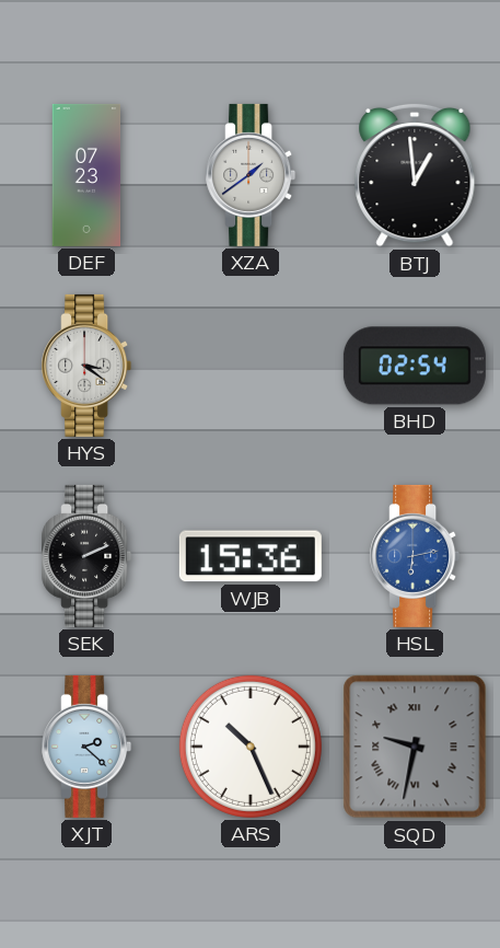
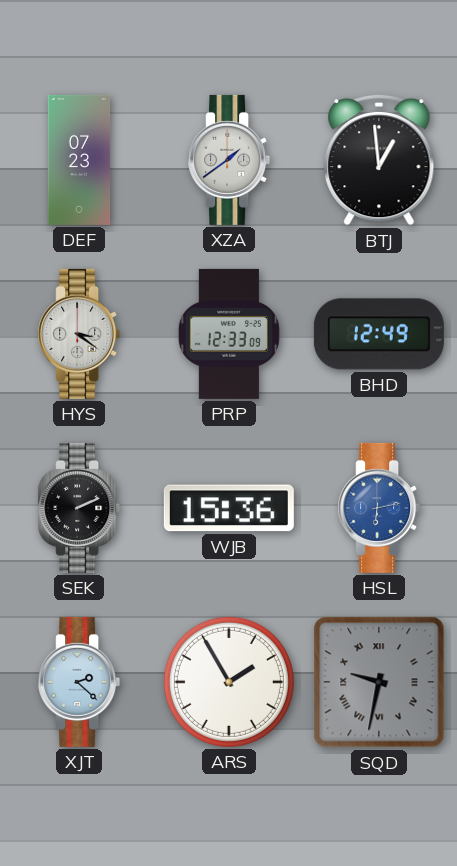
PRP: none -> 12:33
BHD: 02:54 -> 12:49
ARS: 10:26 -> 1:55
